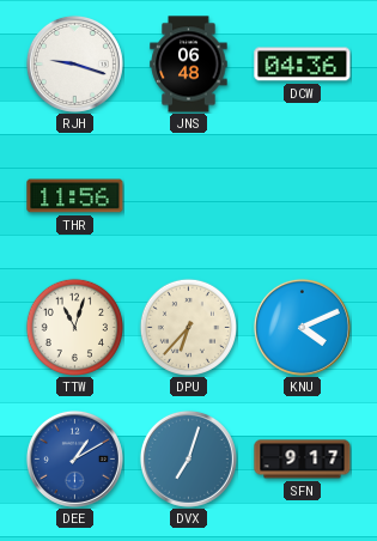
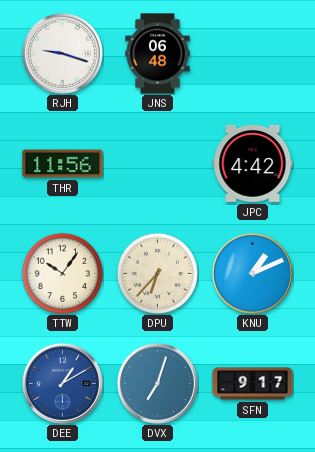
DCW: 04:36 -> none
JPC: none -> 4:42
TTW: 11:03 -> 10:06
KNU: 4:11 -> 1:11
